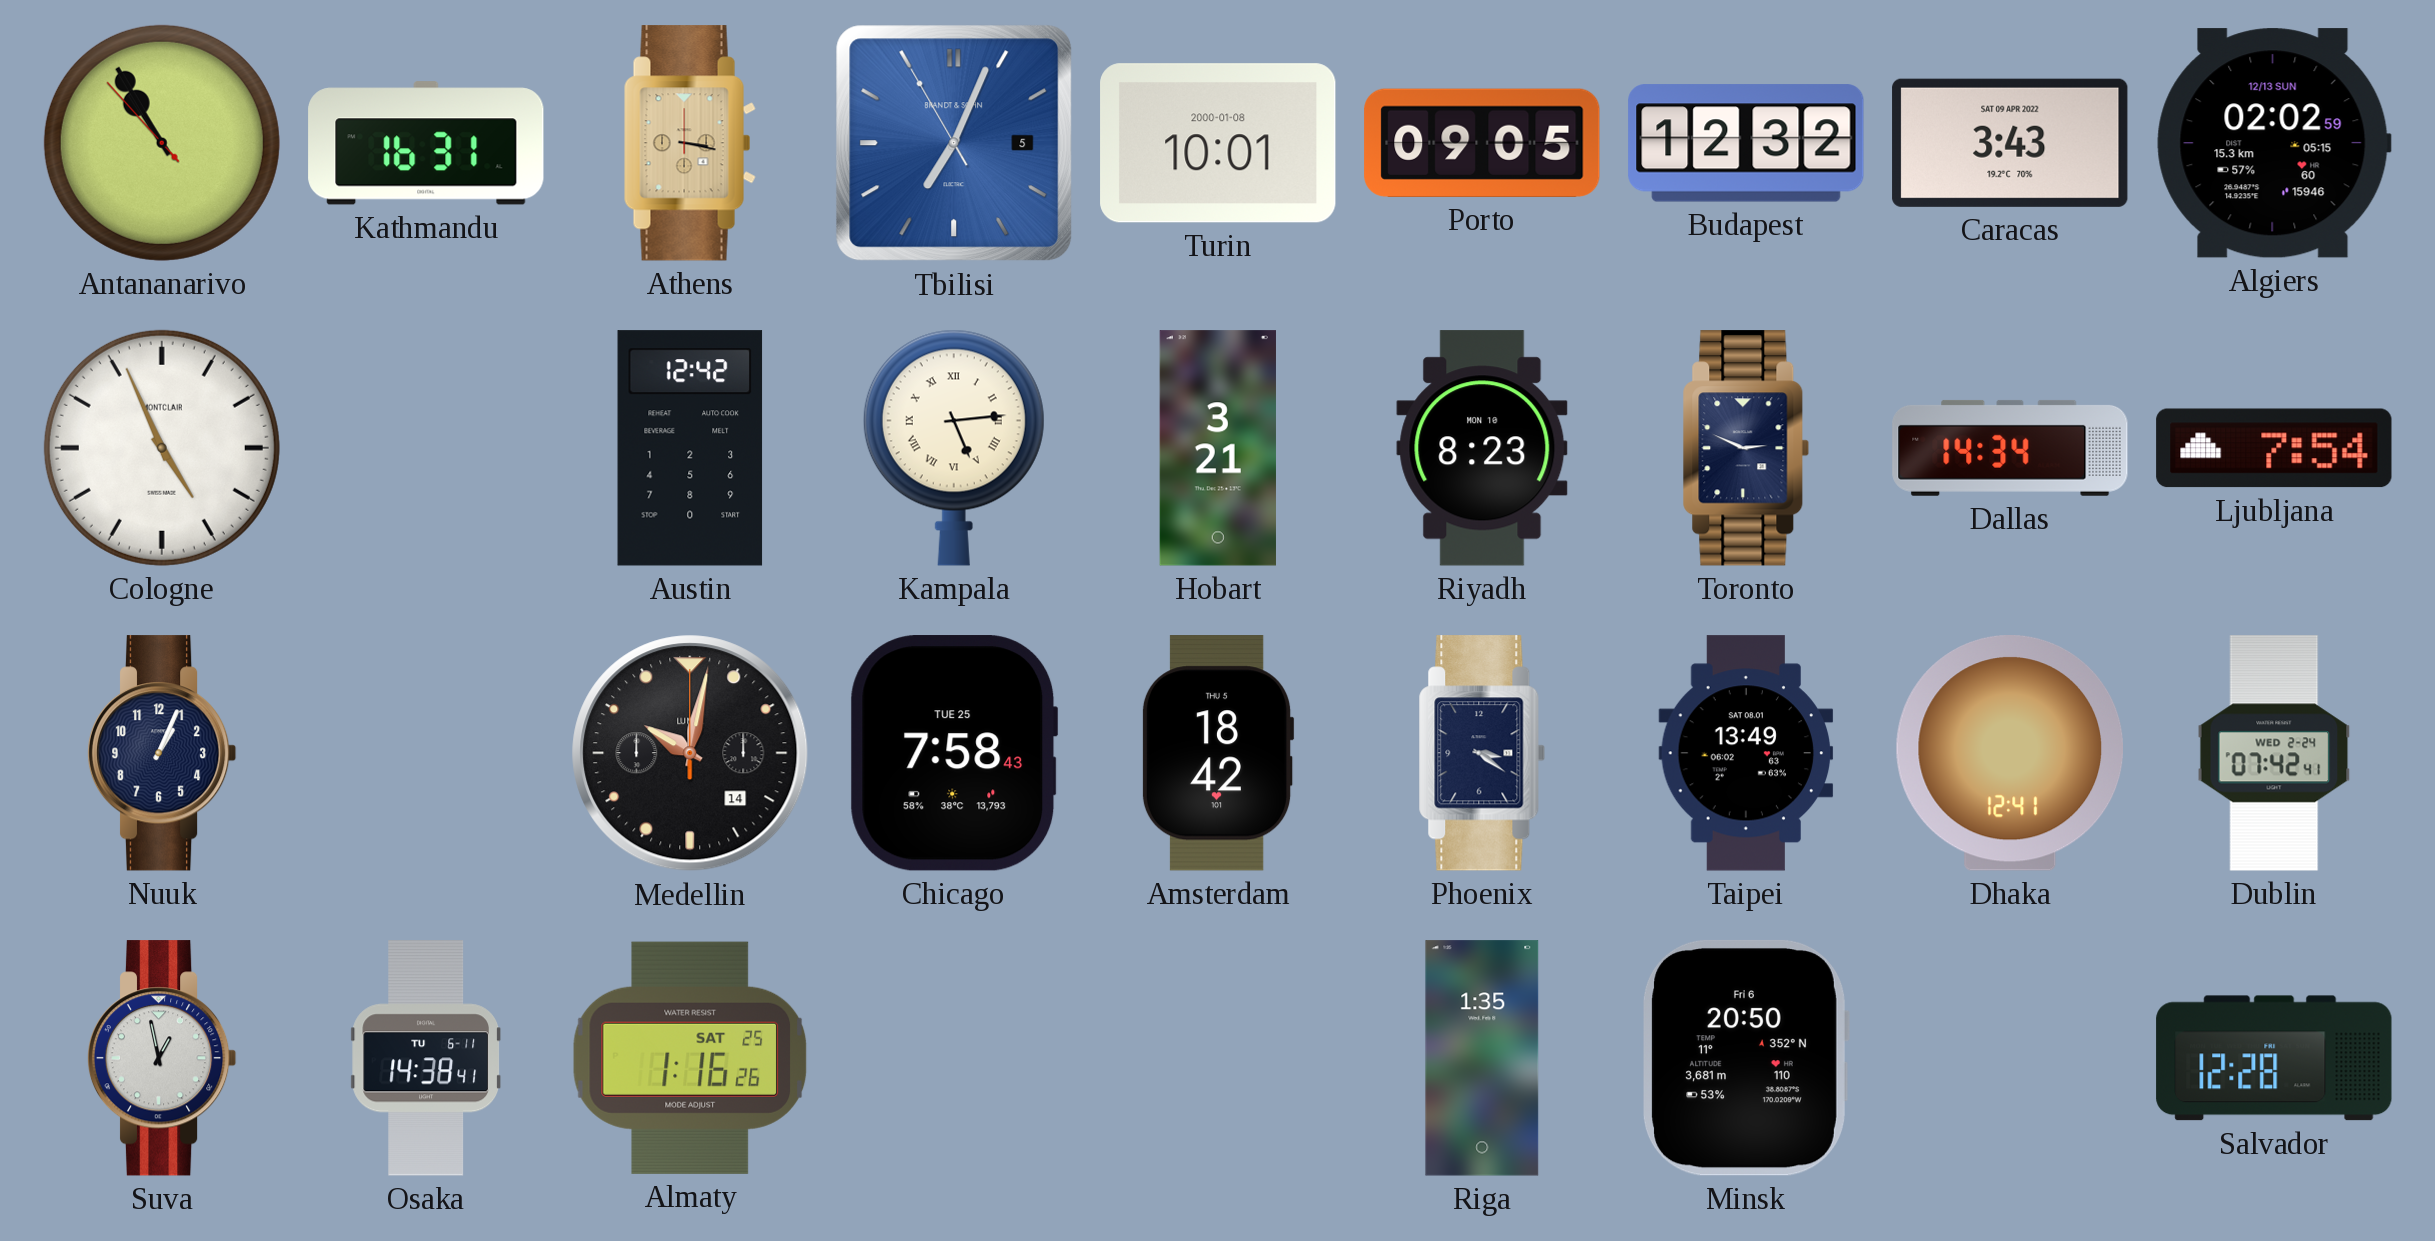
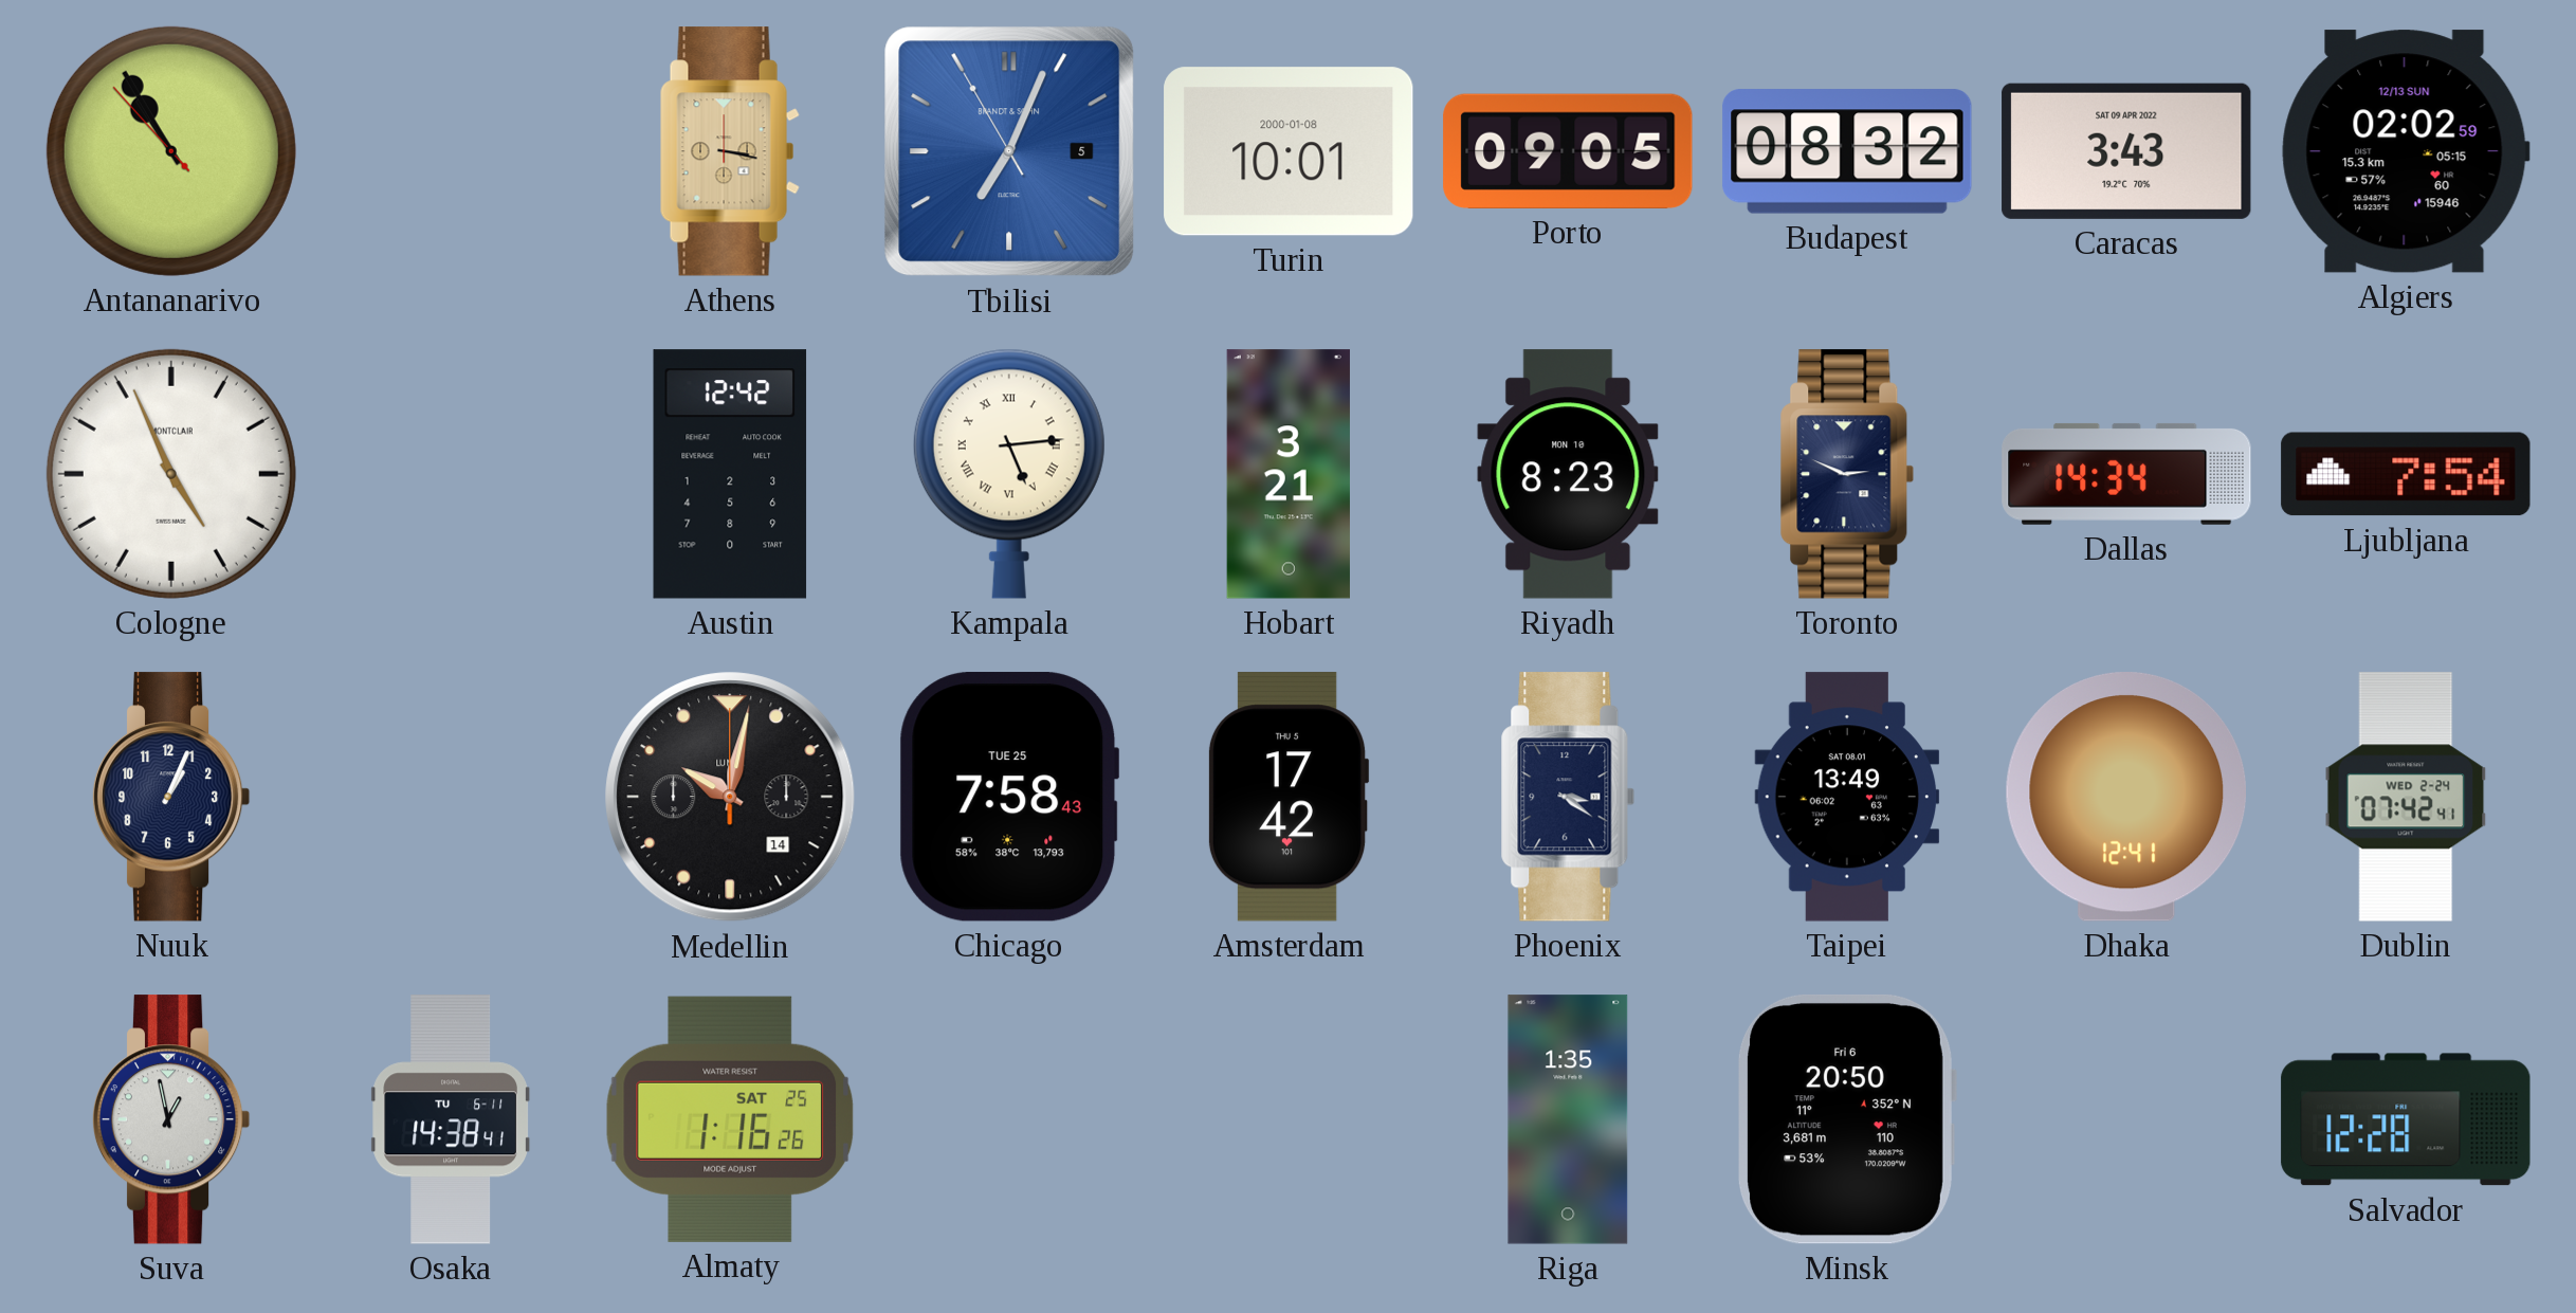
Kathmandu: 16:31 -> none
Budapest: 12:32 -> 08:32
Amsterdam: 18:42 -> 17:42
